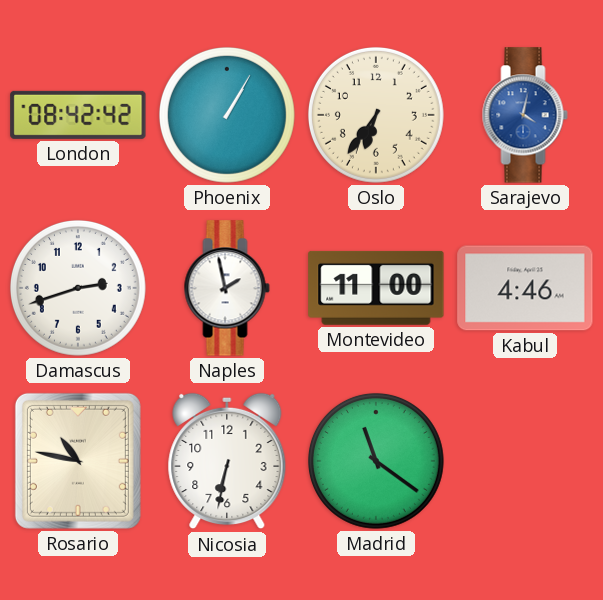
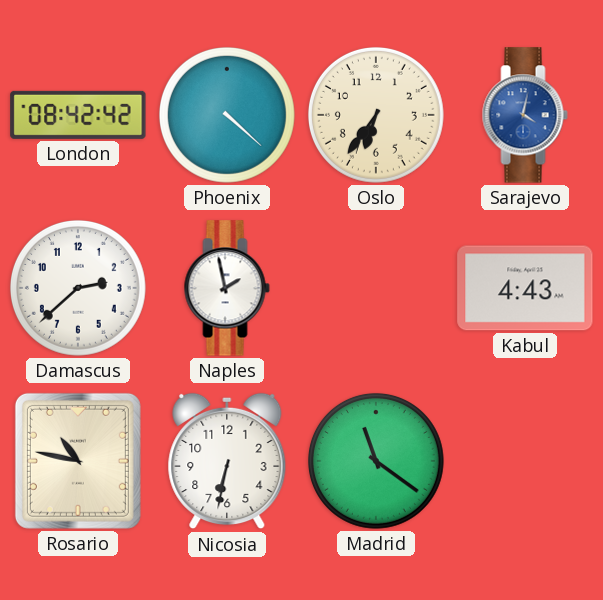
Phoenix: 1:05 -> 4:22
Damascus: 2:42 -> 2:38
Montevideo: 11:00 -> none
Kabul: 4:46 -> 4:43
